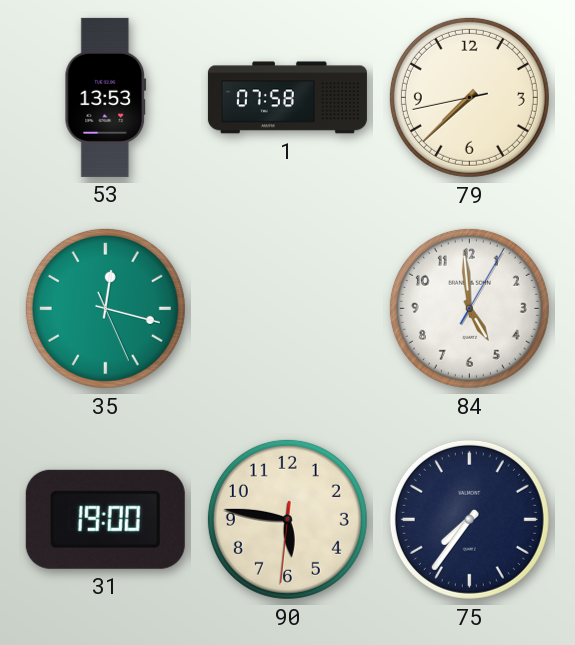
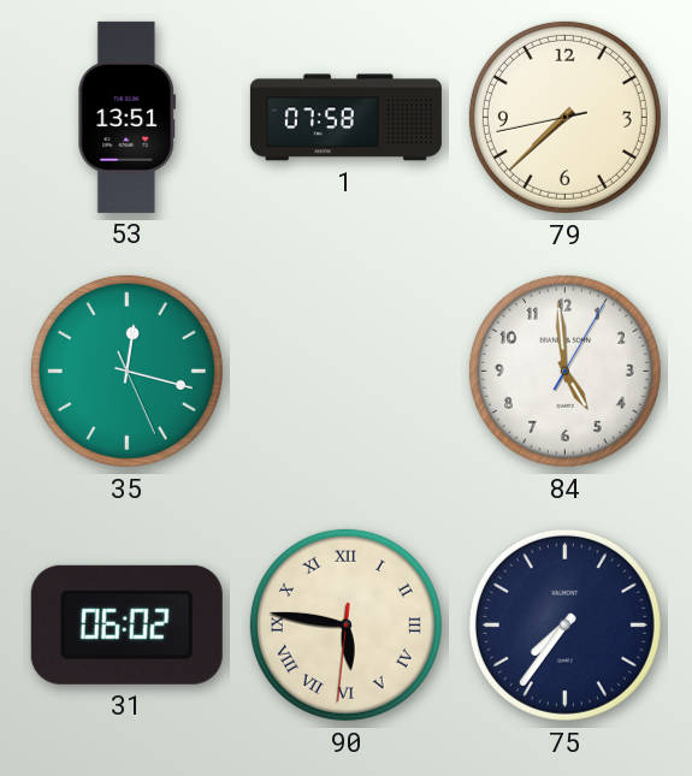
53: 13:53 -> 13:51
31: 19:00 -> 06:02
90 numerals: Arabic -> Roman
